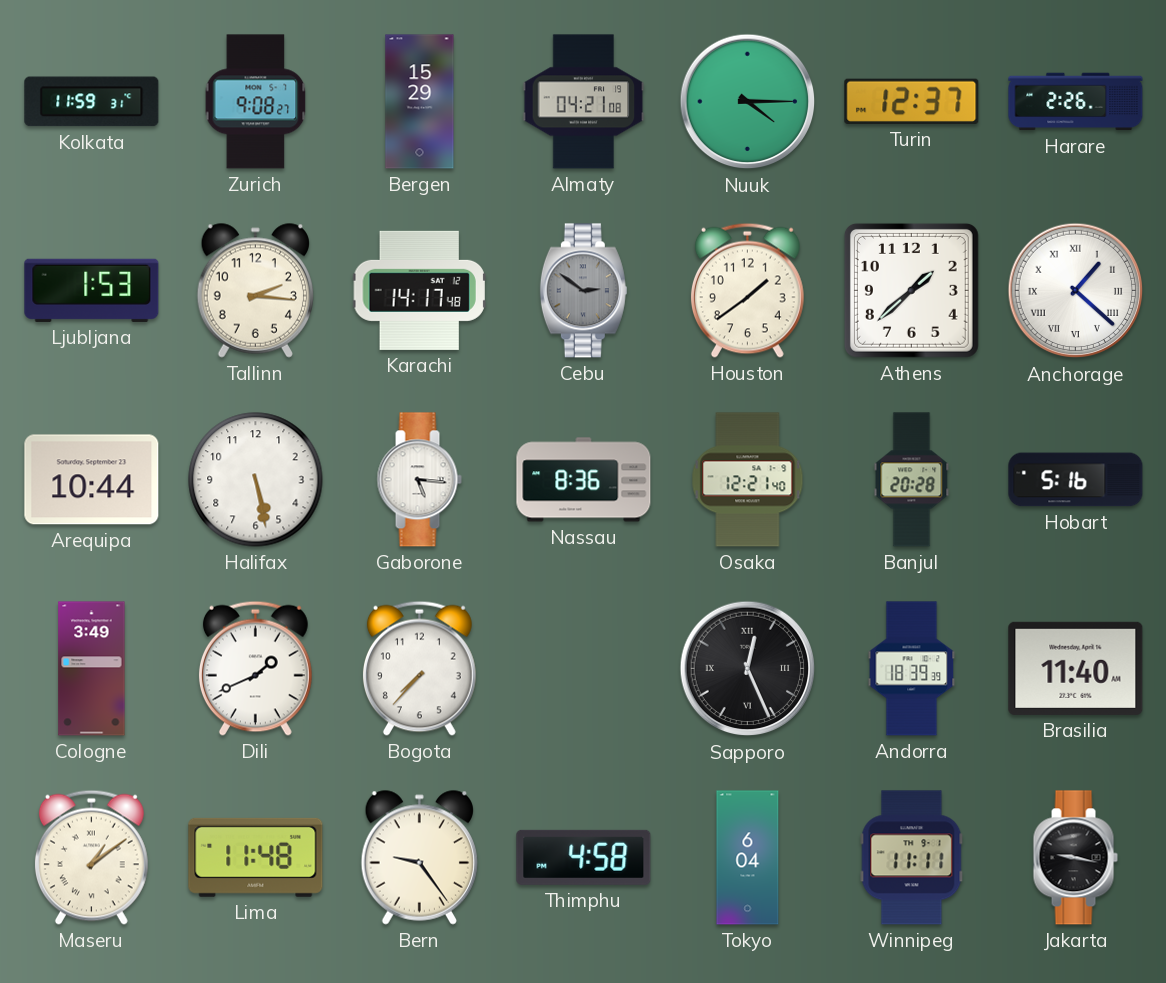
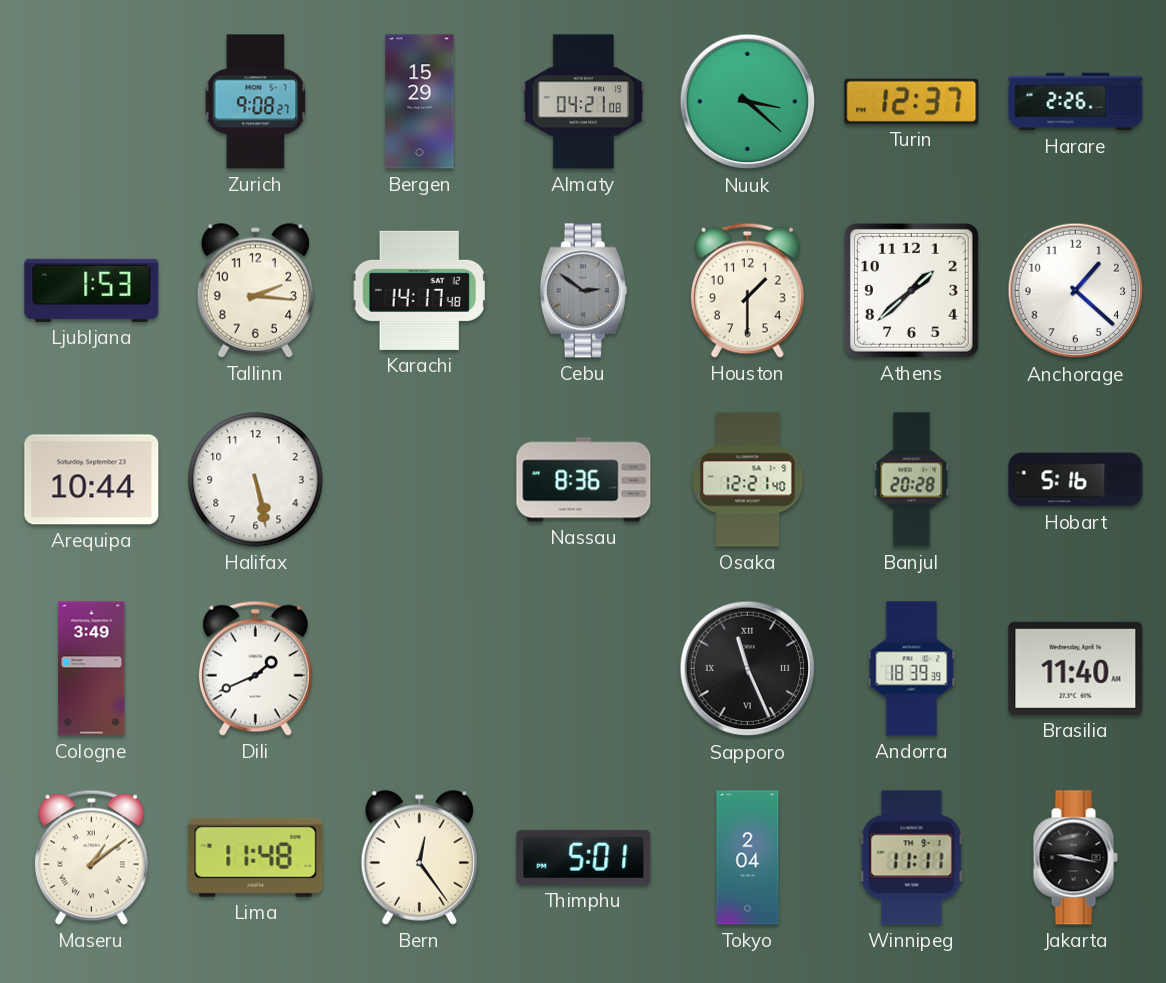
Kolkata: 11:59 -> none
Nuuk: 4:15 -> 3:22
Houston: 1:39 -> 1:30
Anchorage numerals: Roman -> Arabic
Gaborone: 5:16 -> none
Bogota: 7:37 -> none
Sapporo: 12:26 -> 11:26
Bern: 9:24 -> 12:24
Thimphu: 4:58 -> 5:01
Tokyo: 6:04 -> 2:04
